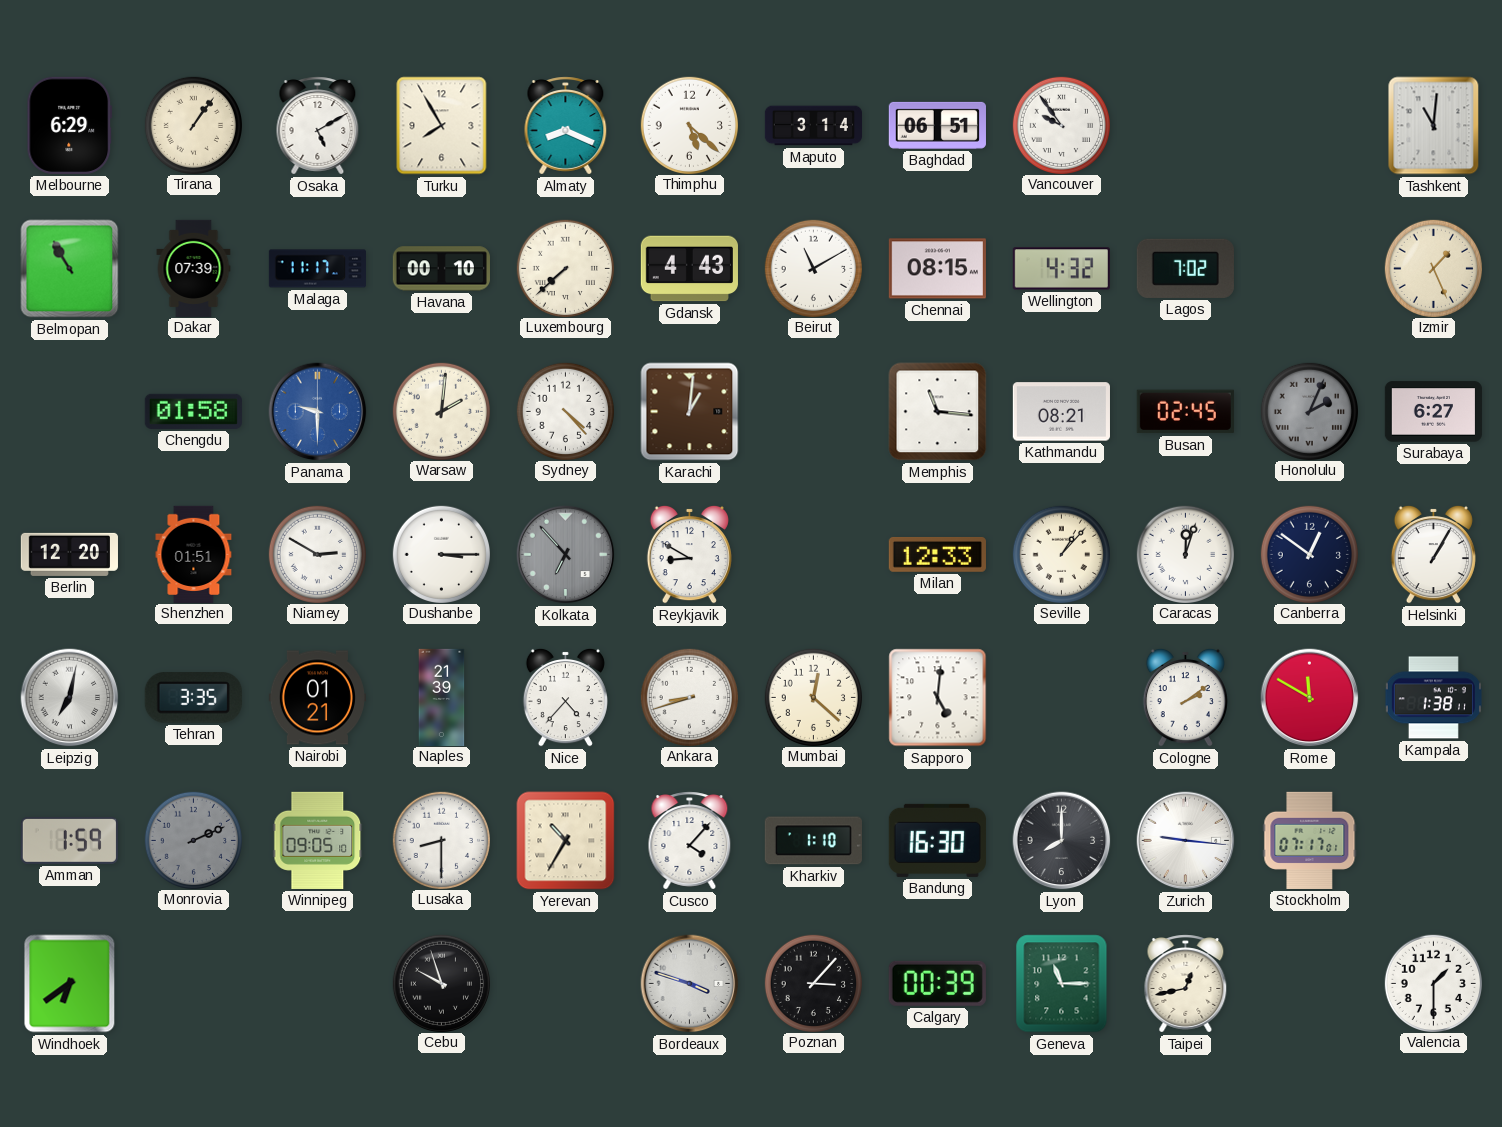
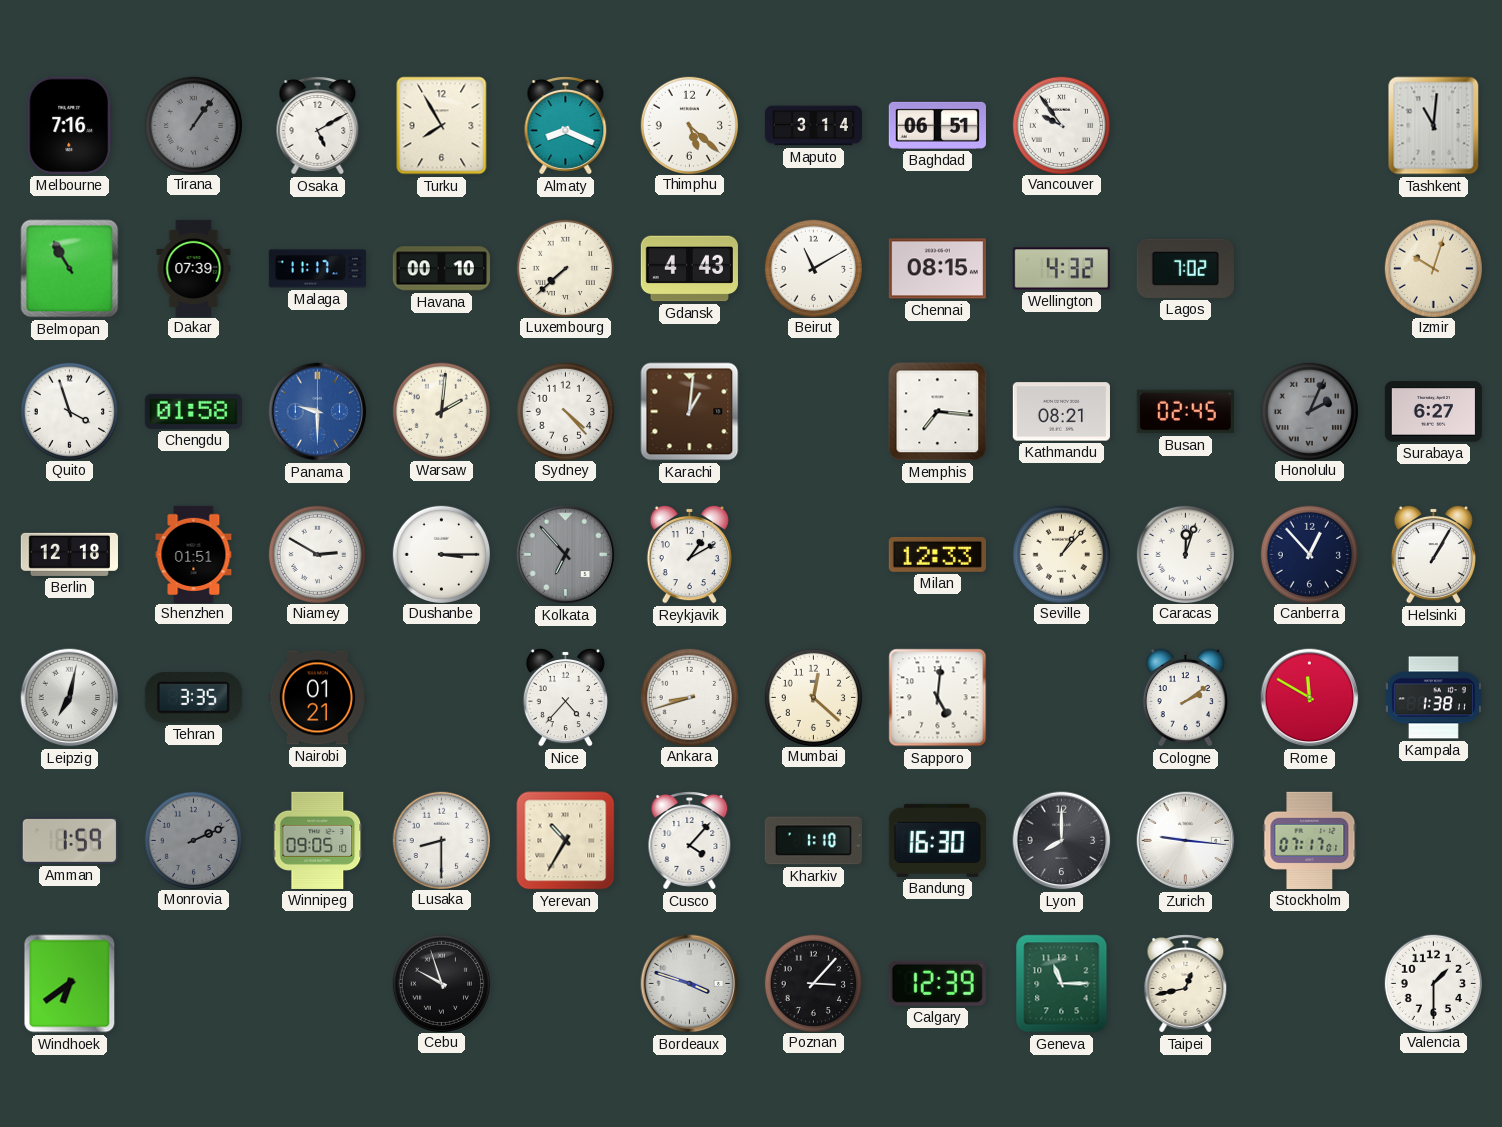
Melbourne: 6:29 -> 7:16
Tirana dial: cream -> grey
Izmir: 1:26 -> 10:03
Quito: none -> 3:57
Memphis: 11:16 -> 7:16
Berlin: 12:20 -> 12:18
Reykjavik: 8:50 -> 1:10
Canberra: 12:51 -> 12:53
Naples: 21:39 -> none
Calgary: 00:39 -> 12:39
